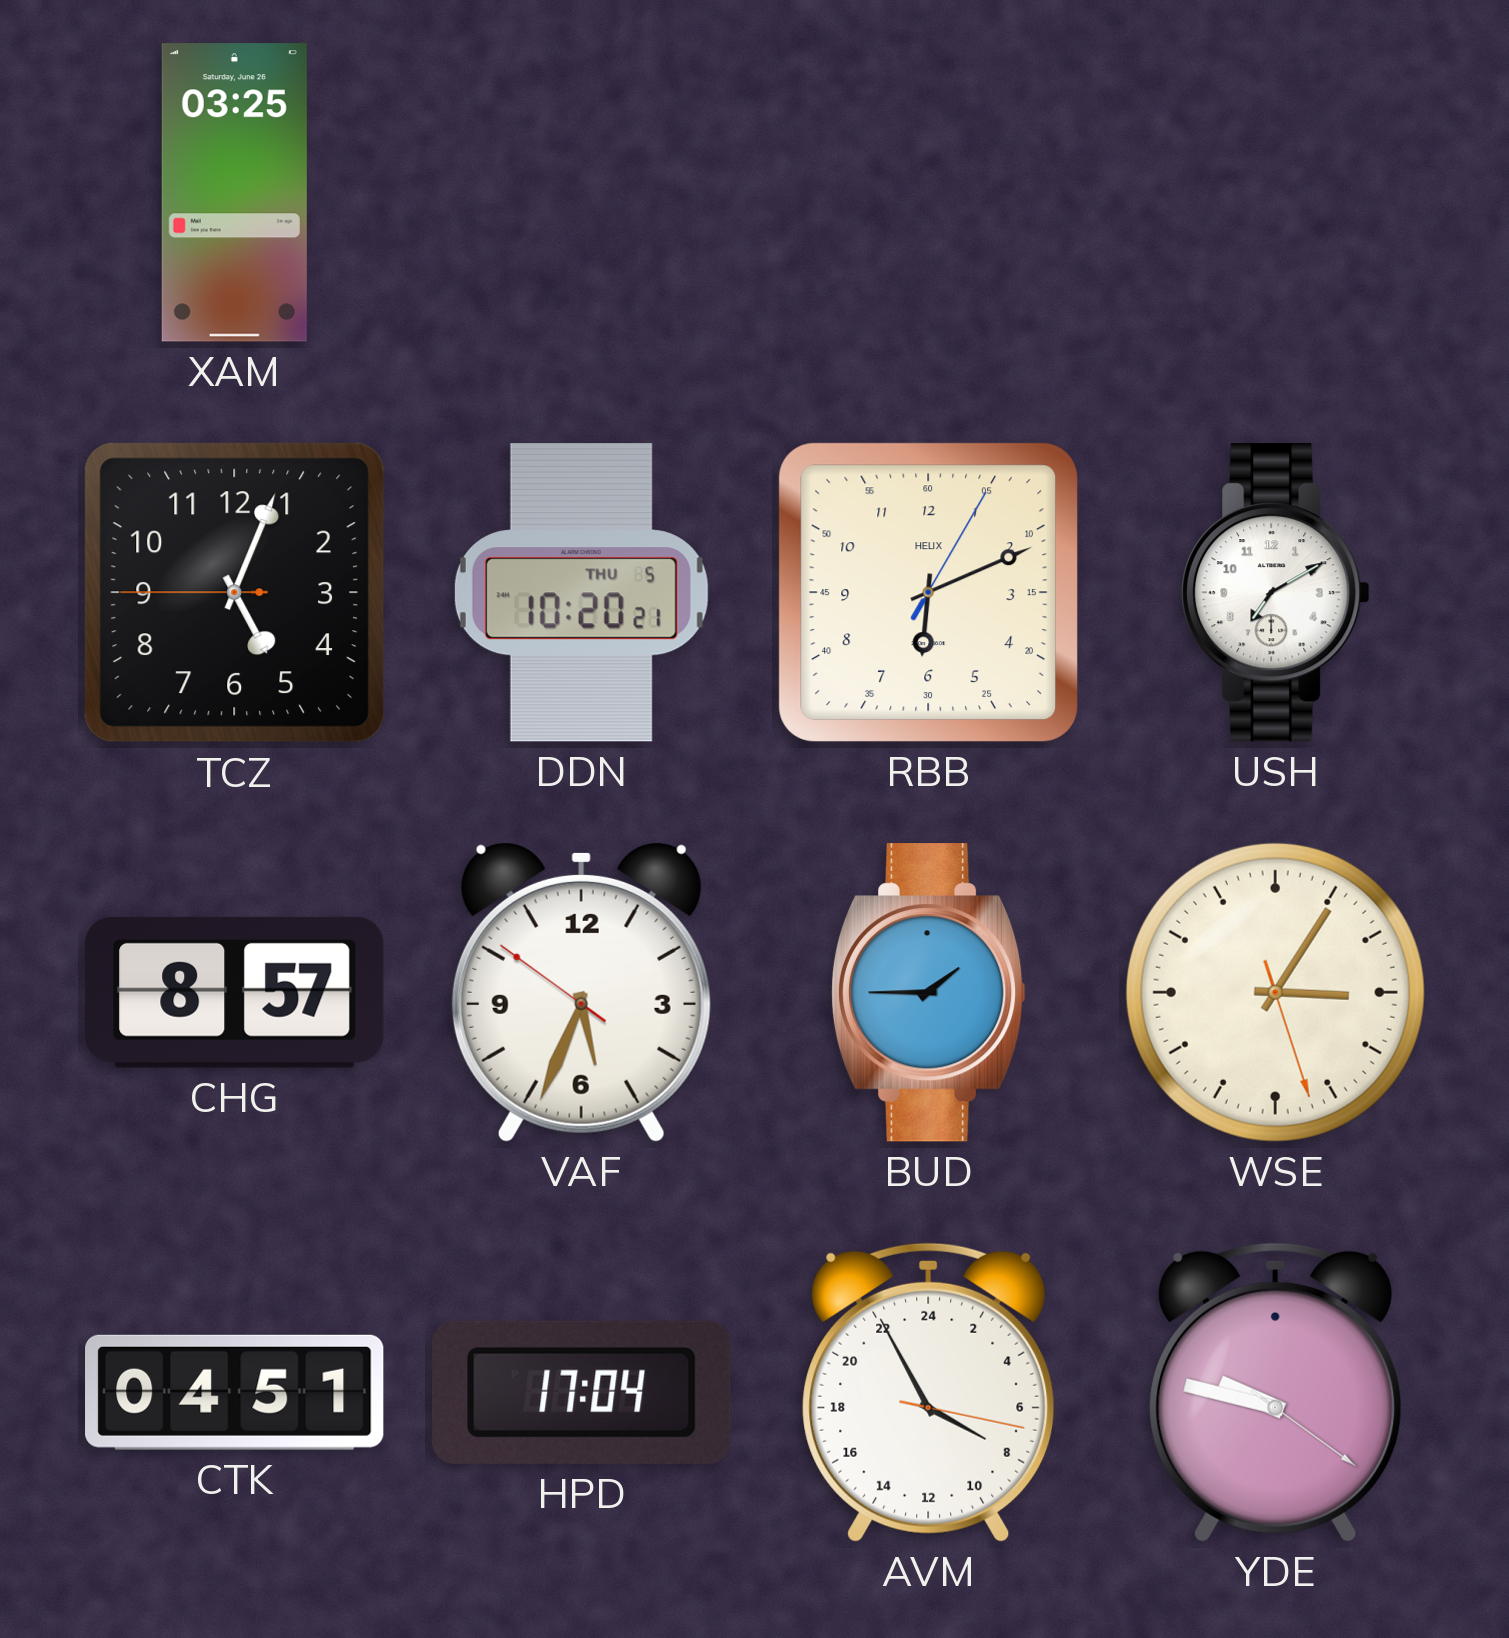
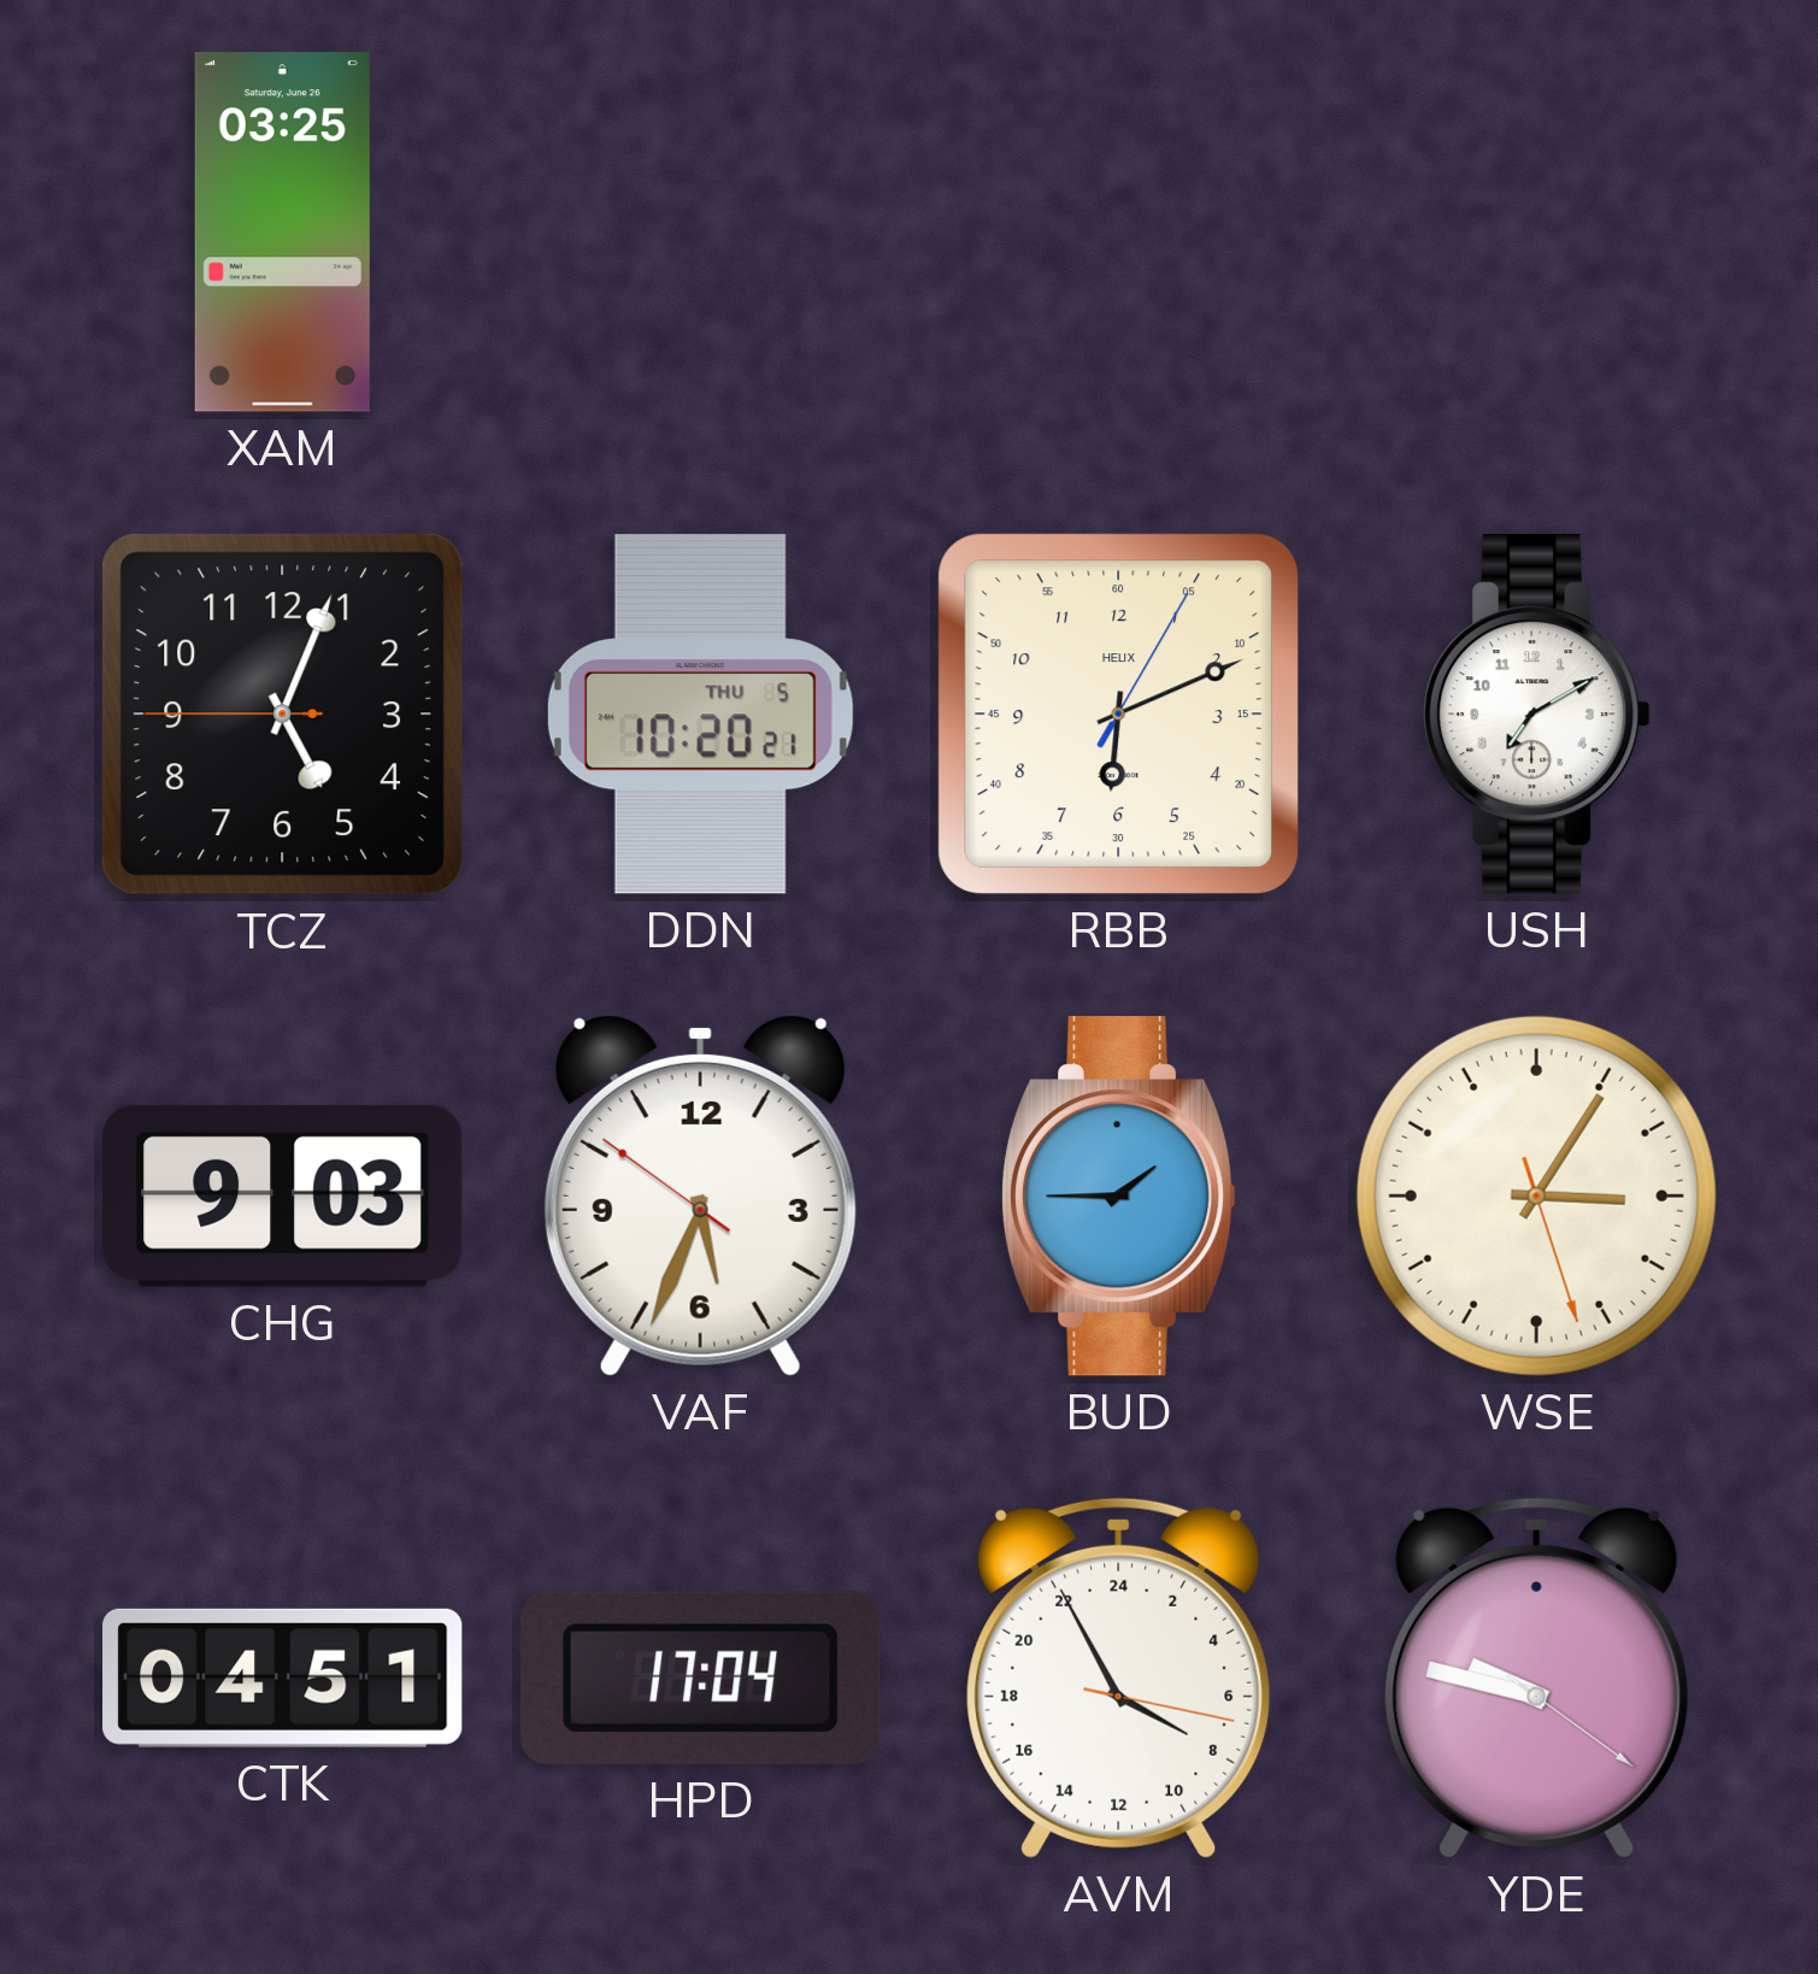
CHG: 8:57 -> 9:03
